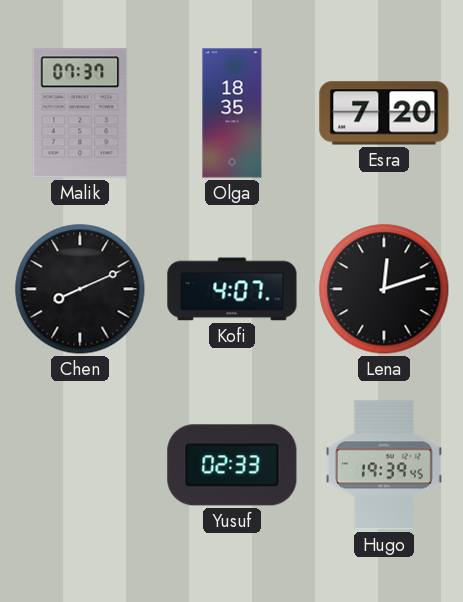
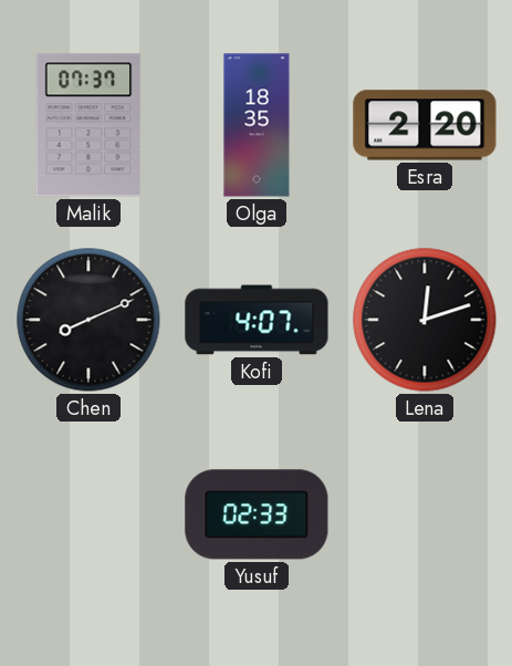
Esra: 7:20 -> 2:20
Hugo: 19:39 -> none
